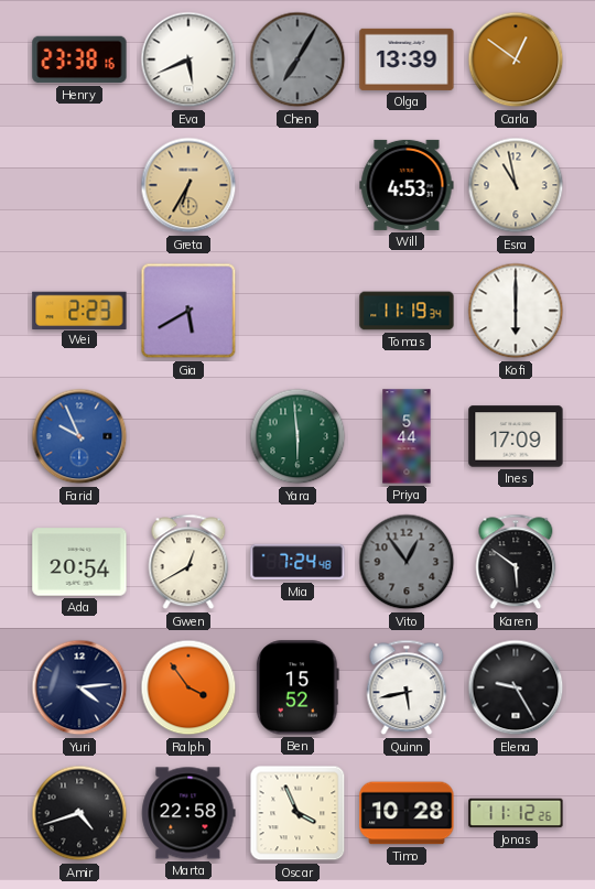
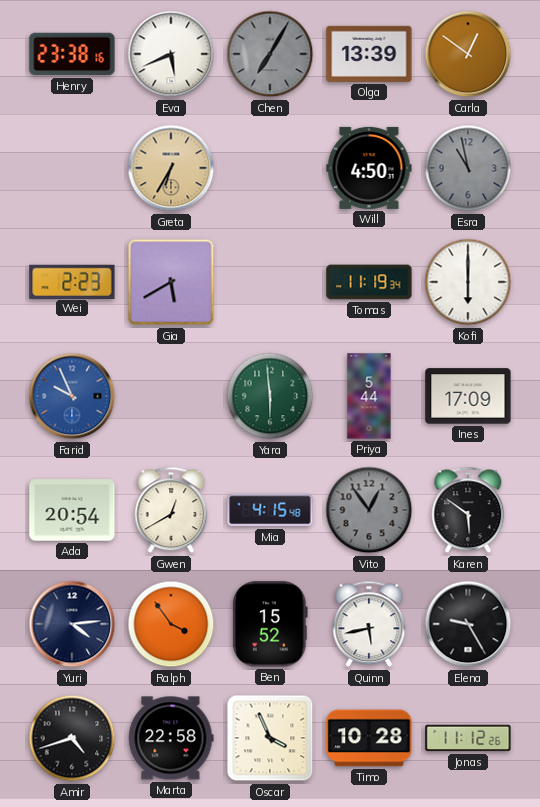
Will: 4:53 -> 4:50
Esra dial: cream -> grey
Mia: 7:24 -> 4:15
